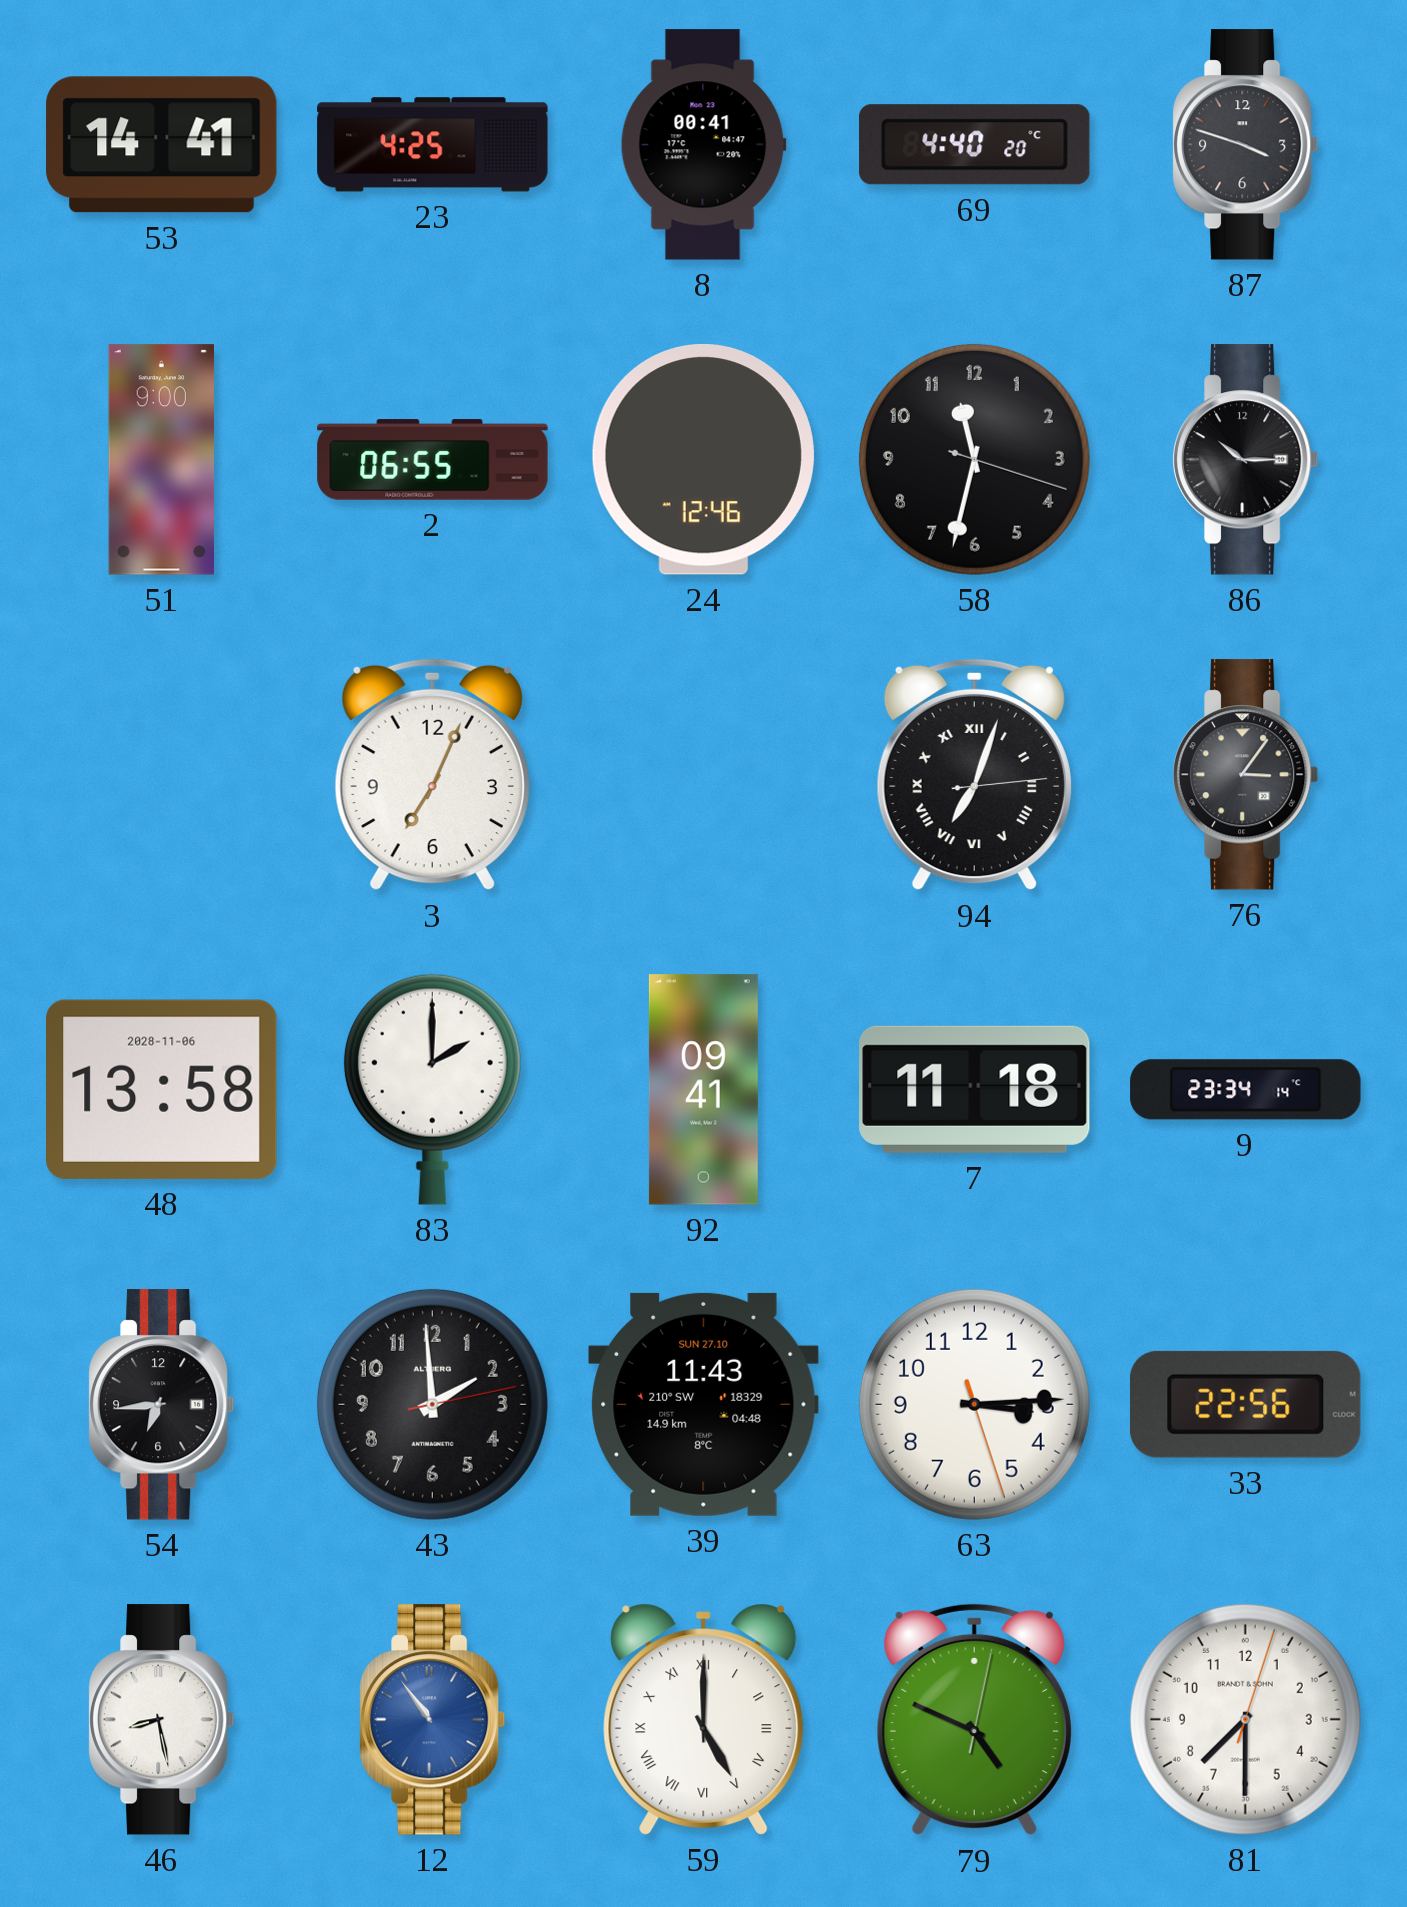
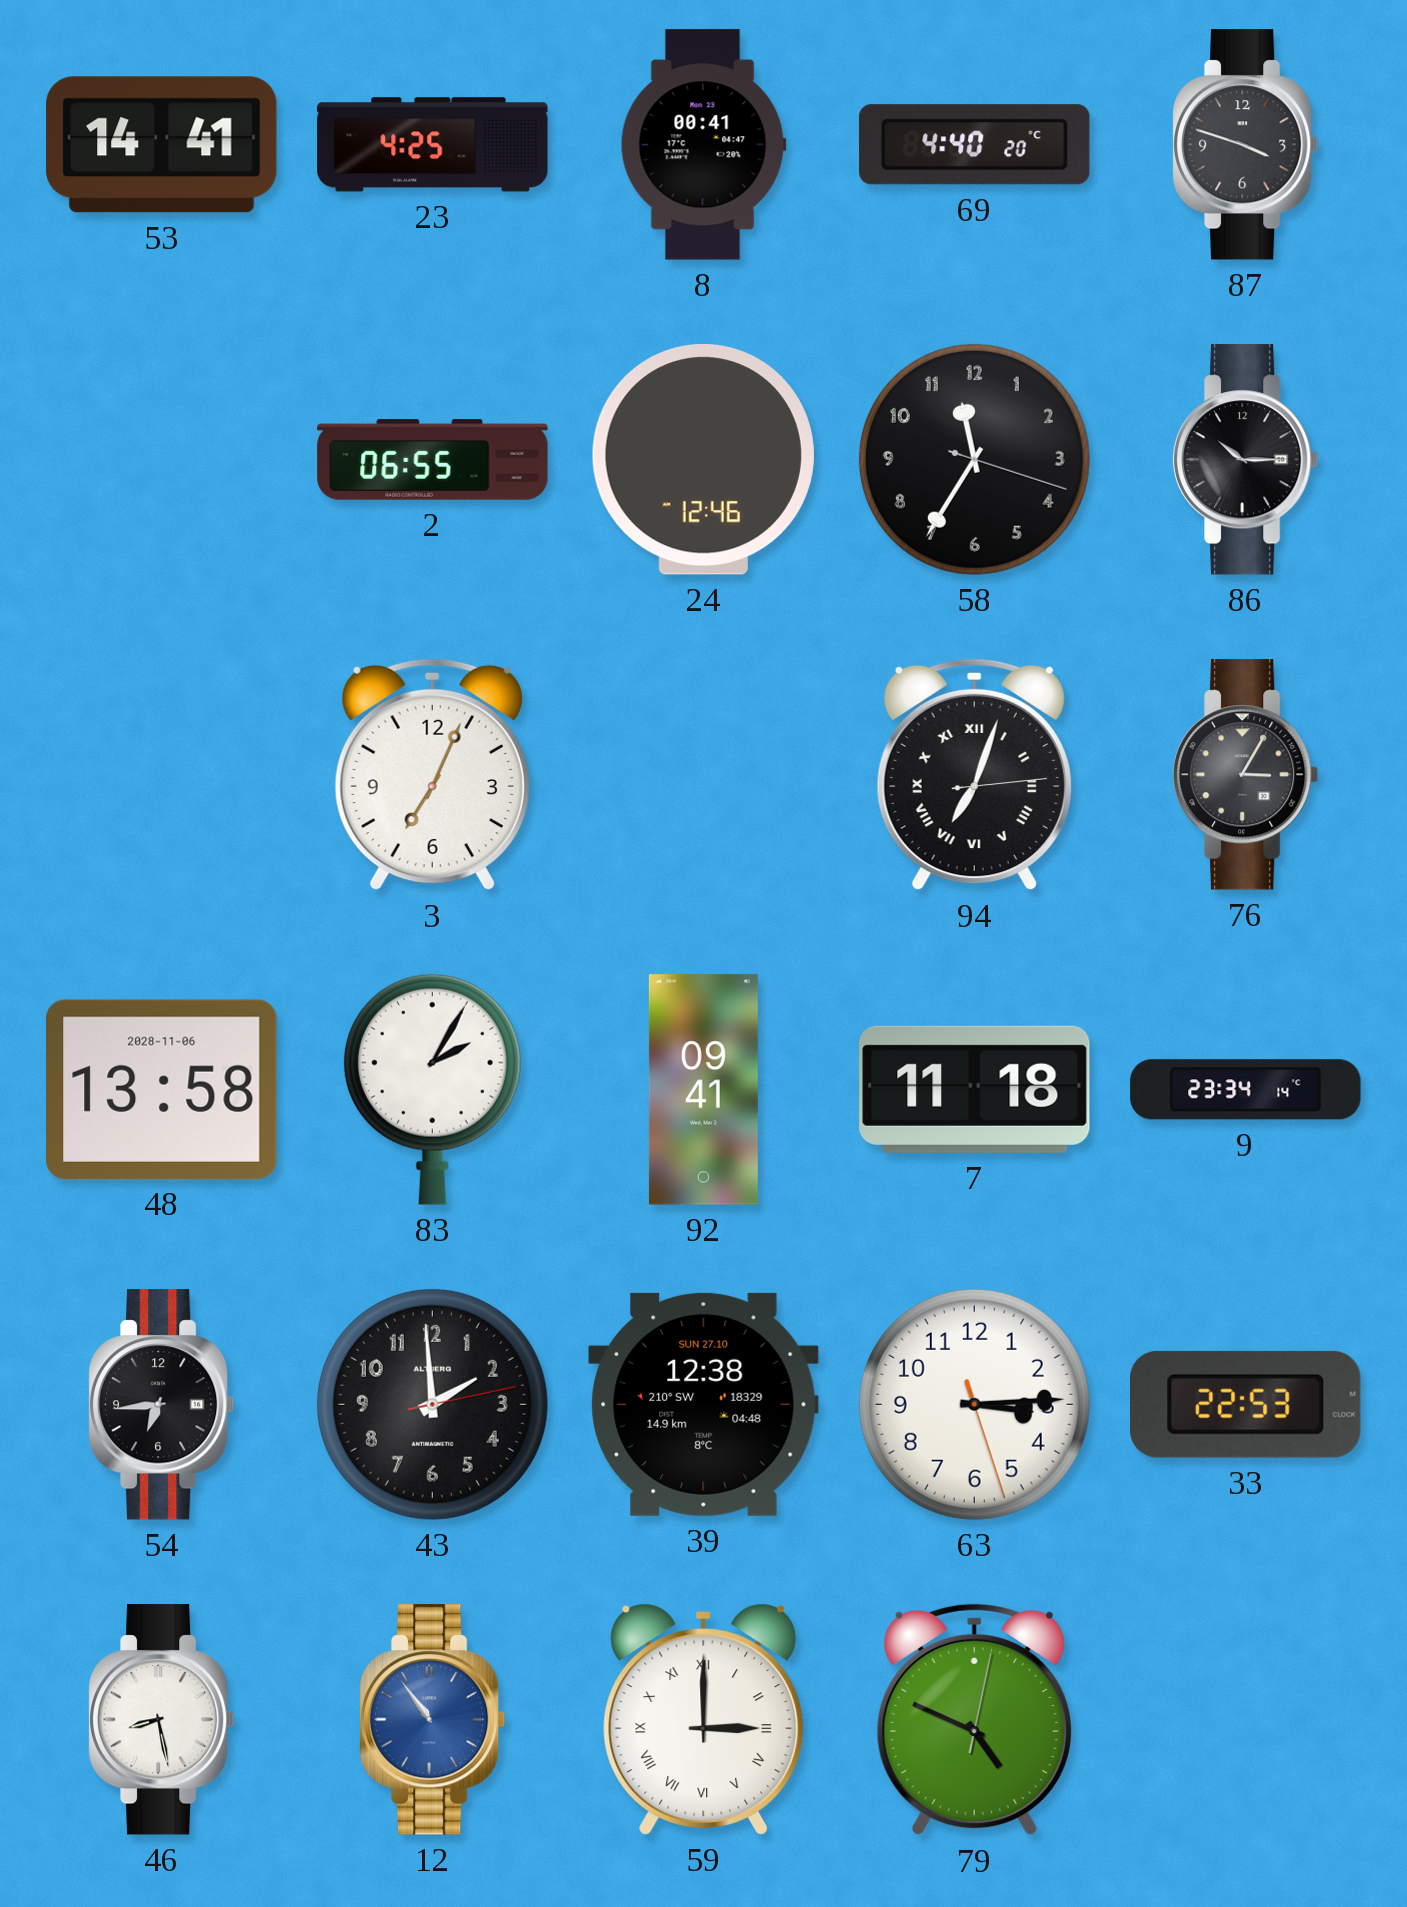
51: 9:00 -> none
58: 11:32 -> 11:35
76: 3:06 -> 3:05
83: 2:00 -> 2:05
39: 11:43 -> 12:38
33: 22:56 -> 22:53
59: 5:00 -> 3:00
81: 7:30 -> none
